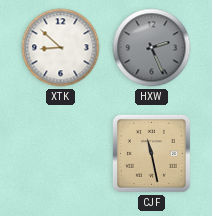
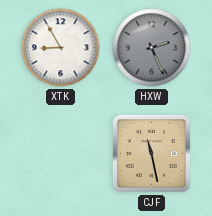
XTK: 8:52 -> 8:55
